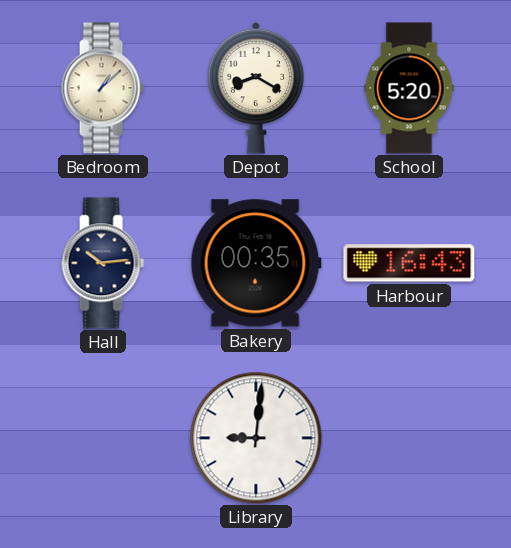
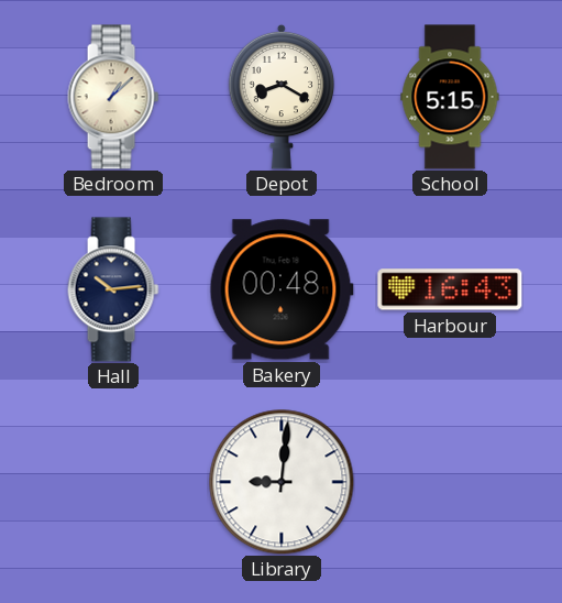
School: 5:20 -> 5:15
Bakery: 00:35 -> 00:48
